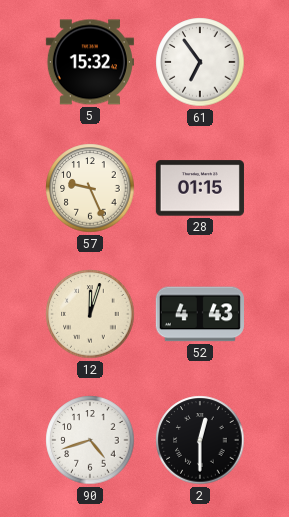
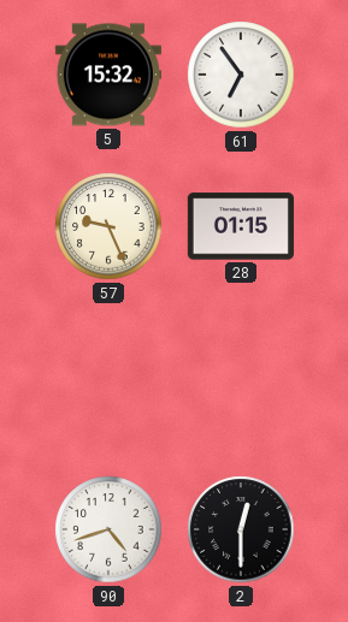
12: 12:03 -> none
52: 4:43 -> none
